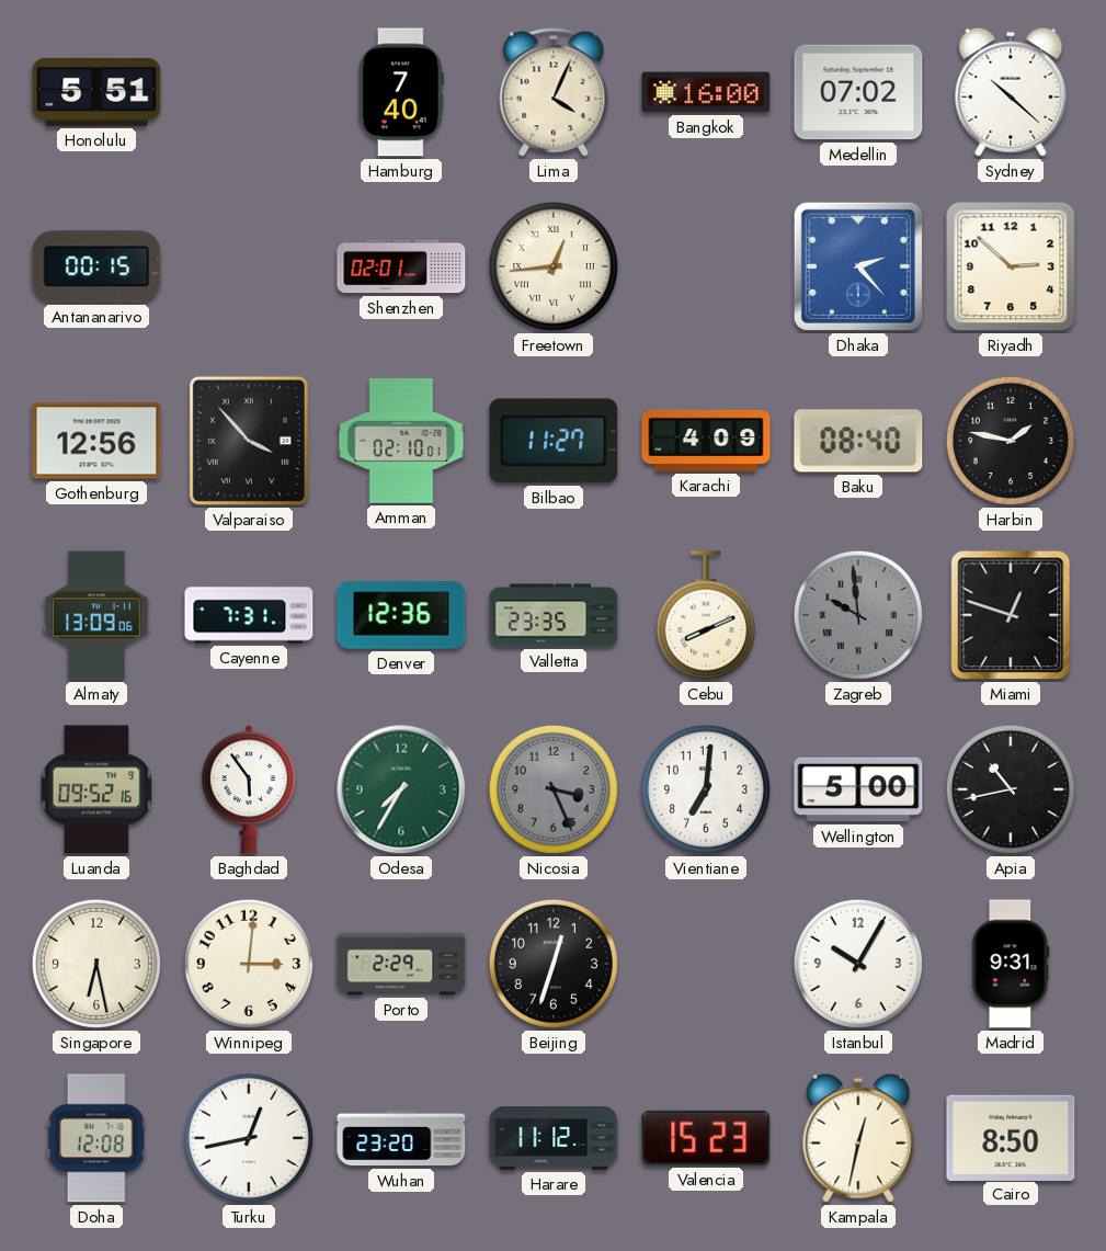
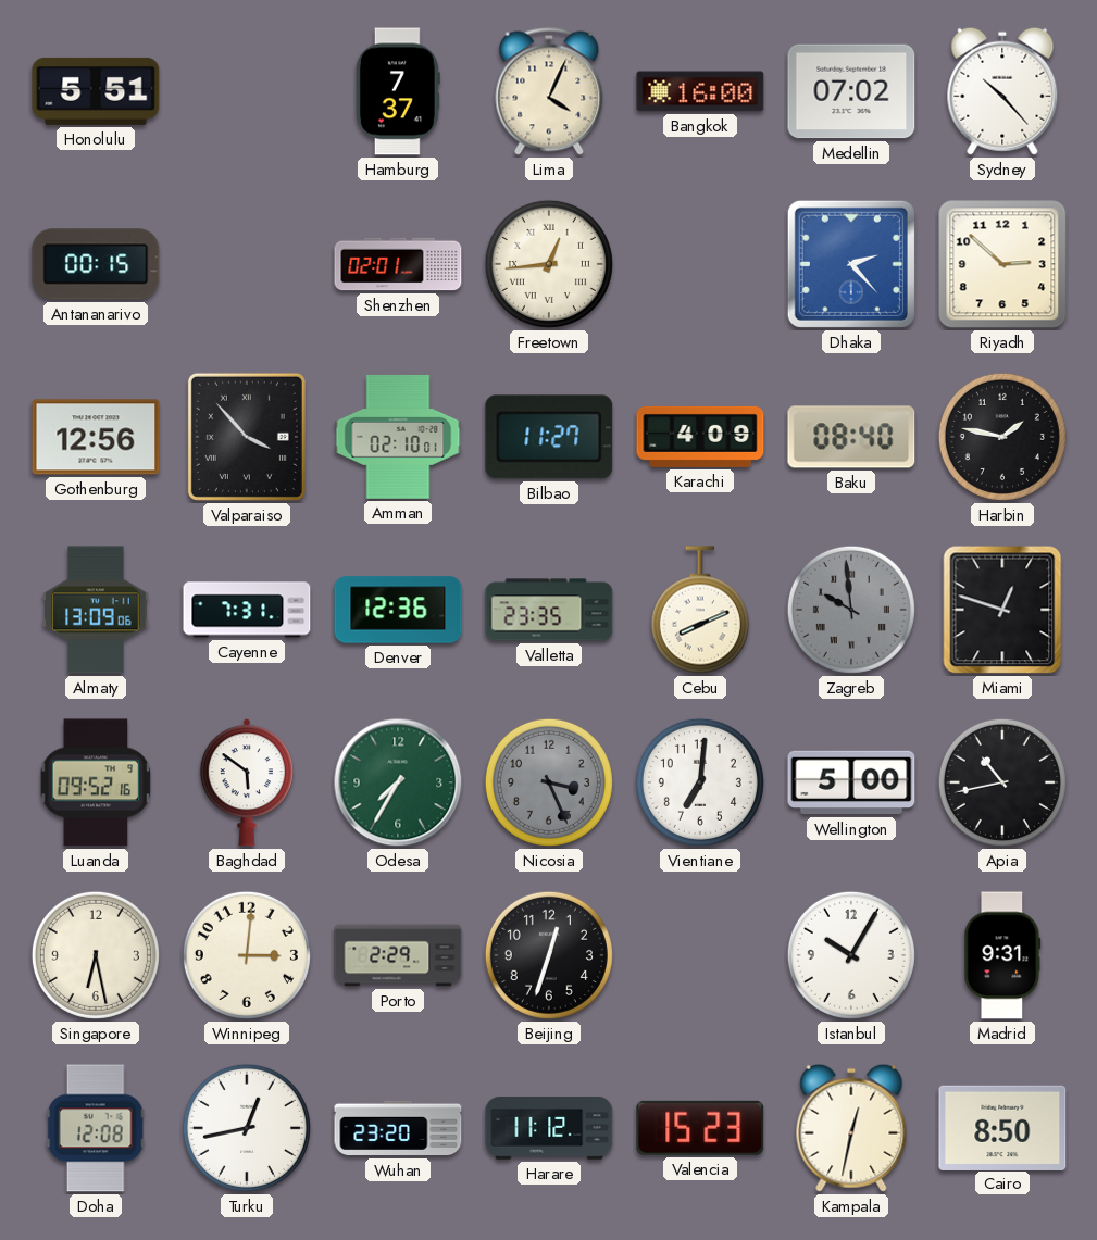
Hamburg: 7:40 -> 7:37
Sydney: 10:22 -> 10:23
Baghdad: 5:54 -> 5:51
